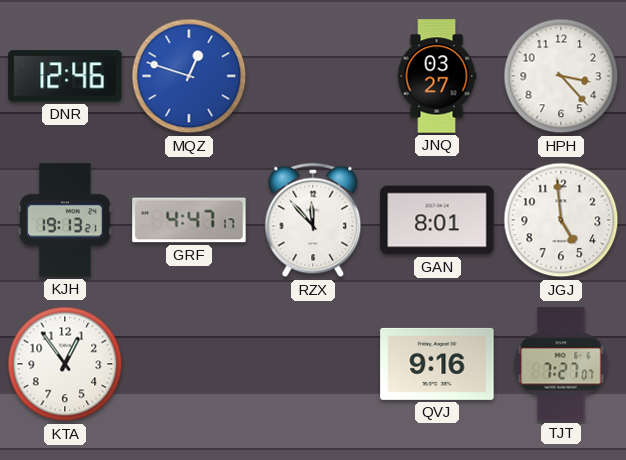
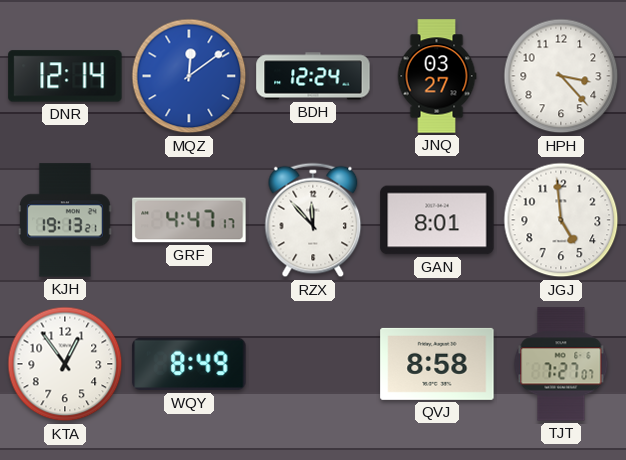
DNR: 12:46 -> 12:14
MQZ: 12:48 -> 12:09
BDH: none -> 12:24
WQY: none -> 8:49
QVJ: 9:16 -> 8:58
